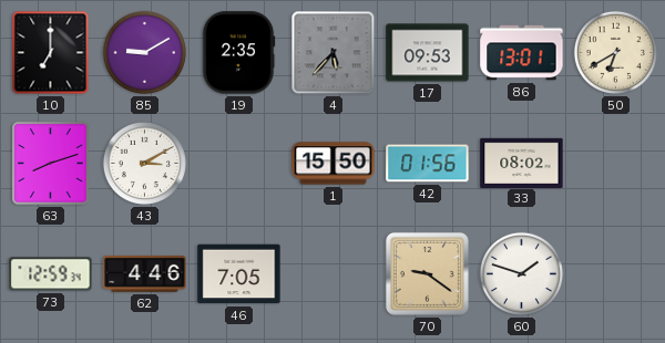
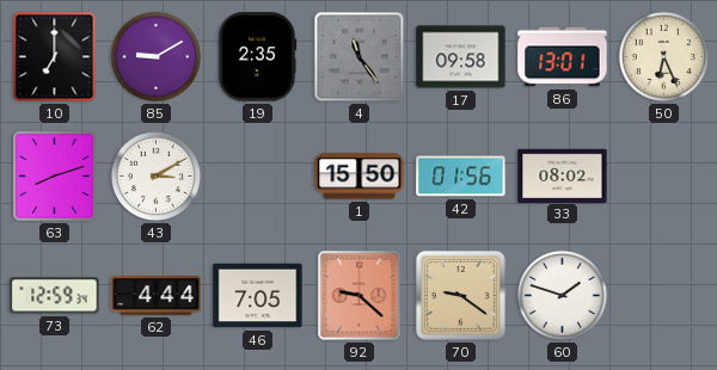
4: 5:37 -> 11:24
17: 09:53 -> 09:58
50: 6:40 -> 6:26
62: 4:46 -> 4:44
92: none -> 9:22
